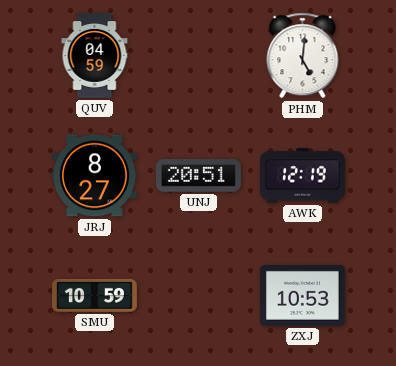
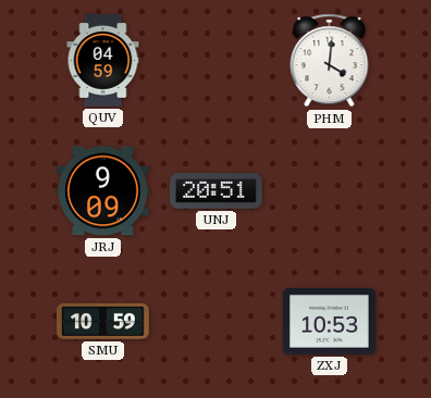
PHM: 5:01 -> 4:01
JRJ: 8:27 -> 9:09
AWK: 12:19 -> none
